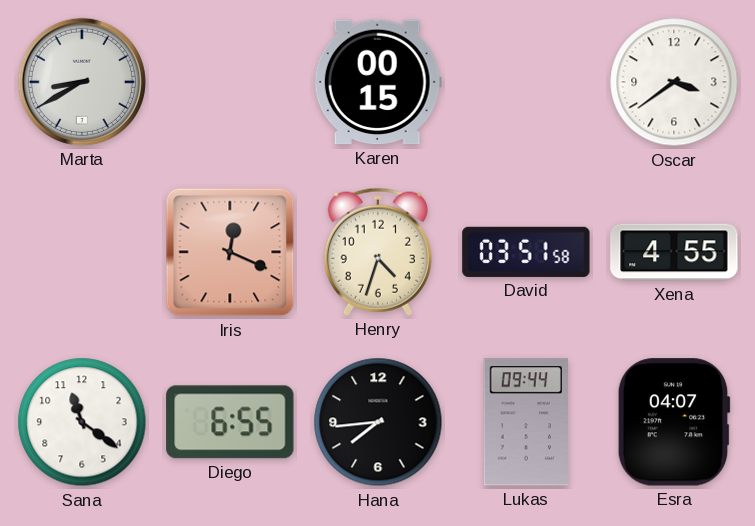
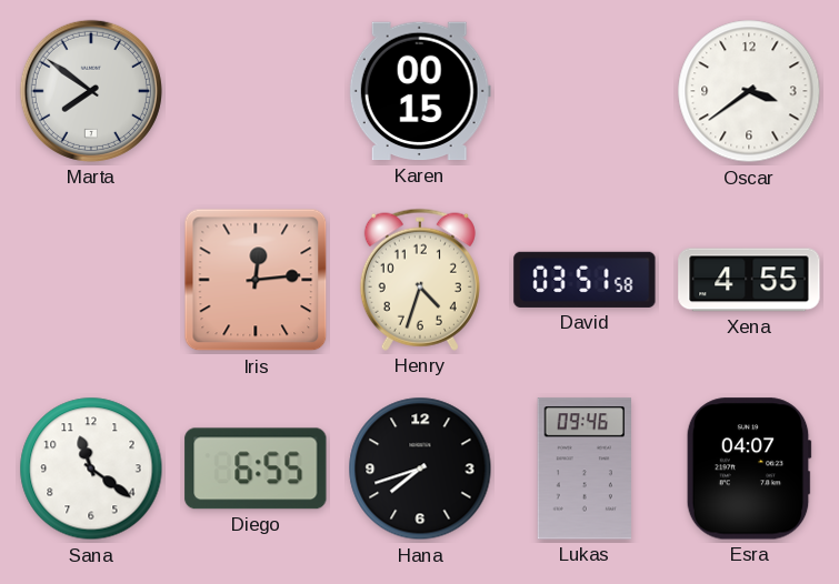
Marta: 8:40 -> 7:51
Iris: 12:19 -> 12:14
Hana: 7:44 -> 7:42
Lukas: 09:44 -> 09:46
